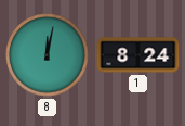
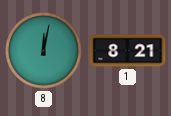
1: 8:24 -> 8:21
